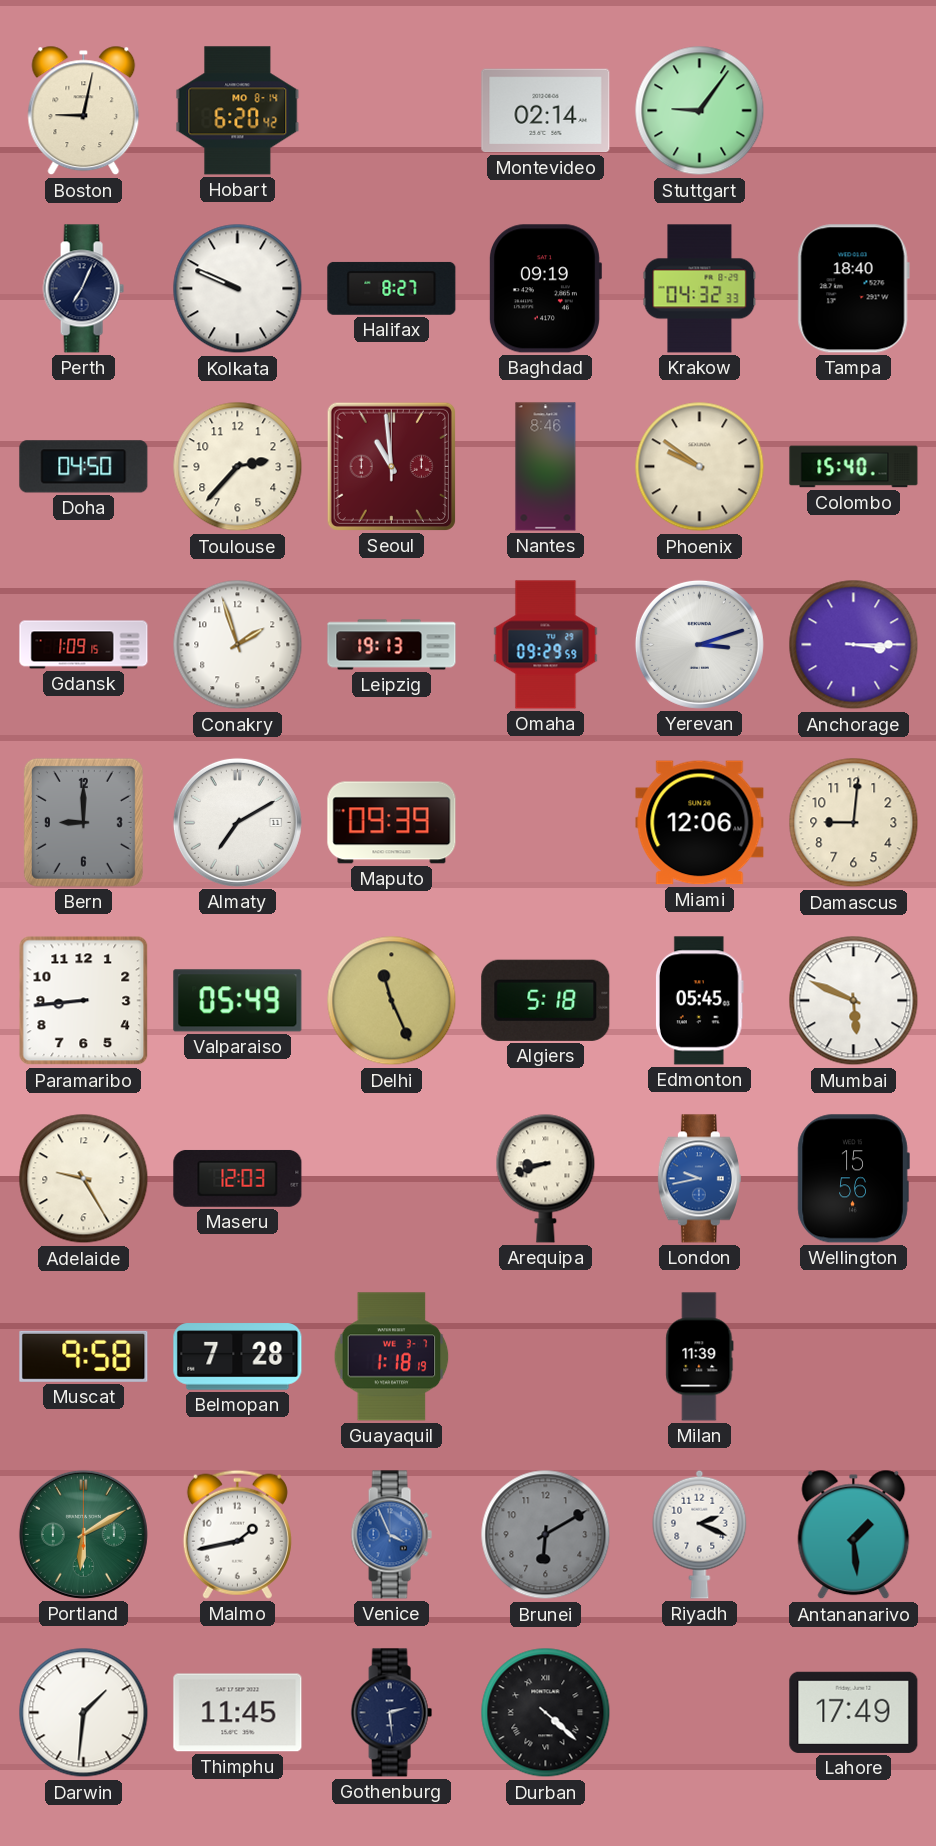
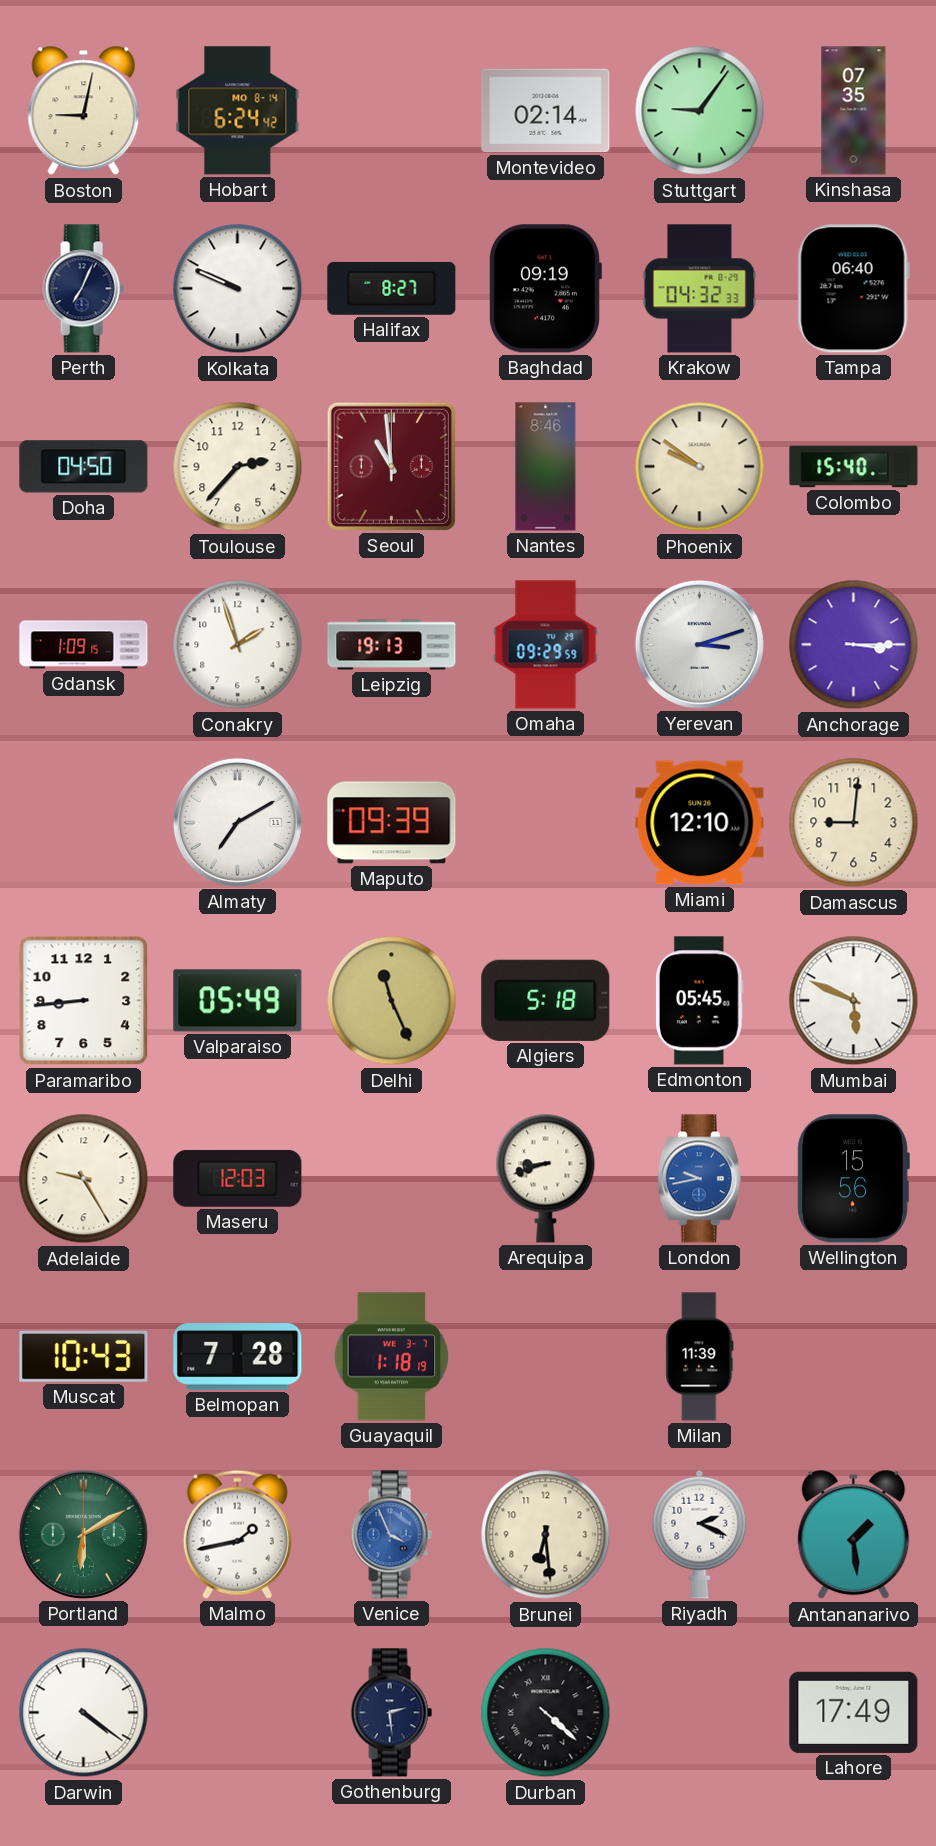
Hobart: 6:20 -> 6:24
Kinshasa: none -> 07:35
Tampa: 18:40 -> 06:40
Bern: 9:00 -> none
Miami: 12:06 -> 12:10
Muscat: 9:58 -> 10:43
Brunei: 6:10 -> 6:29
Brunei dial: grey -> cream
Darwin: 1:31 -> 4:21
Thimphu: 11:45 -> none
